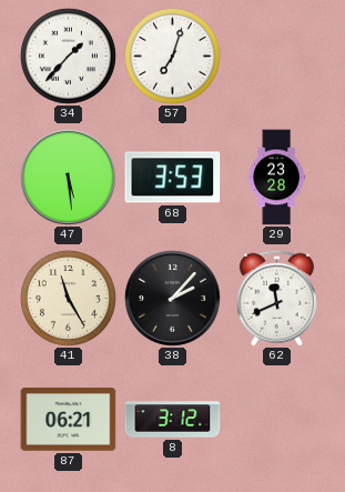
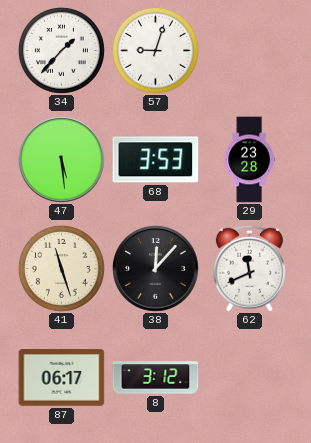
57: 7:03 -> 9:03
41: 11:25 -> 11:27
38: 2:07 -> 12:07
87: 06:21 -> 06:17
